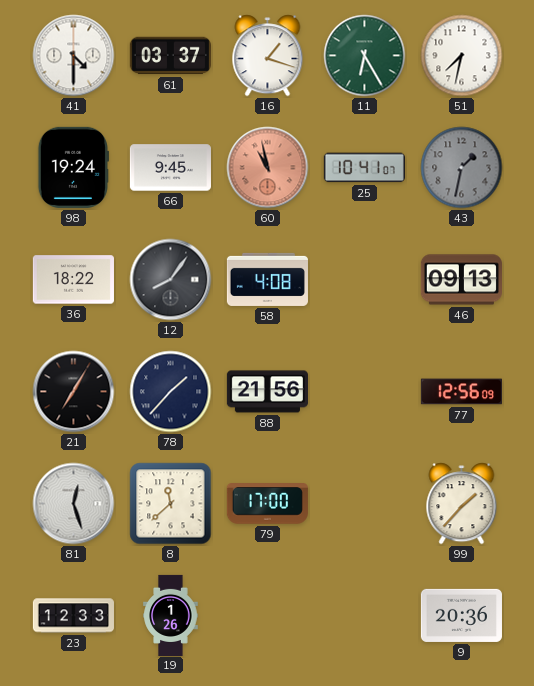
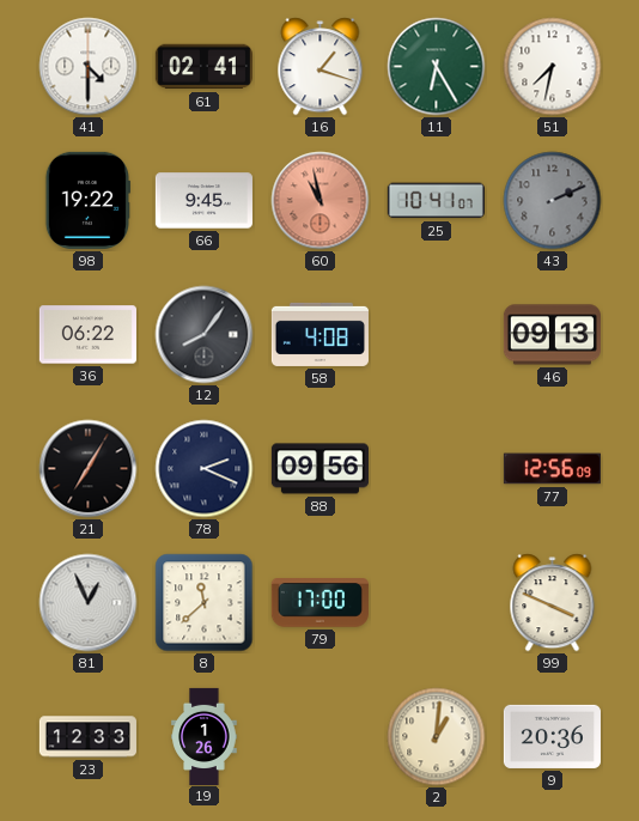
61: 03:37 -> 02:41
98: 19:24 -> 19:22
43: 1:32 -> 2:11
36: 18:22 -> 06:22
78: 1:37 -> 2:19
88: 21:56 -> 09:56
81: 12:27 -> 12:56
99: 1:37 -> 3:49
2: none -> 1:01
